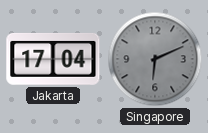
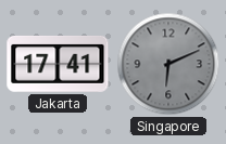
Jakarta: 17:04 -> 17:41
